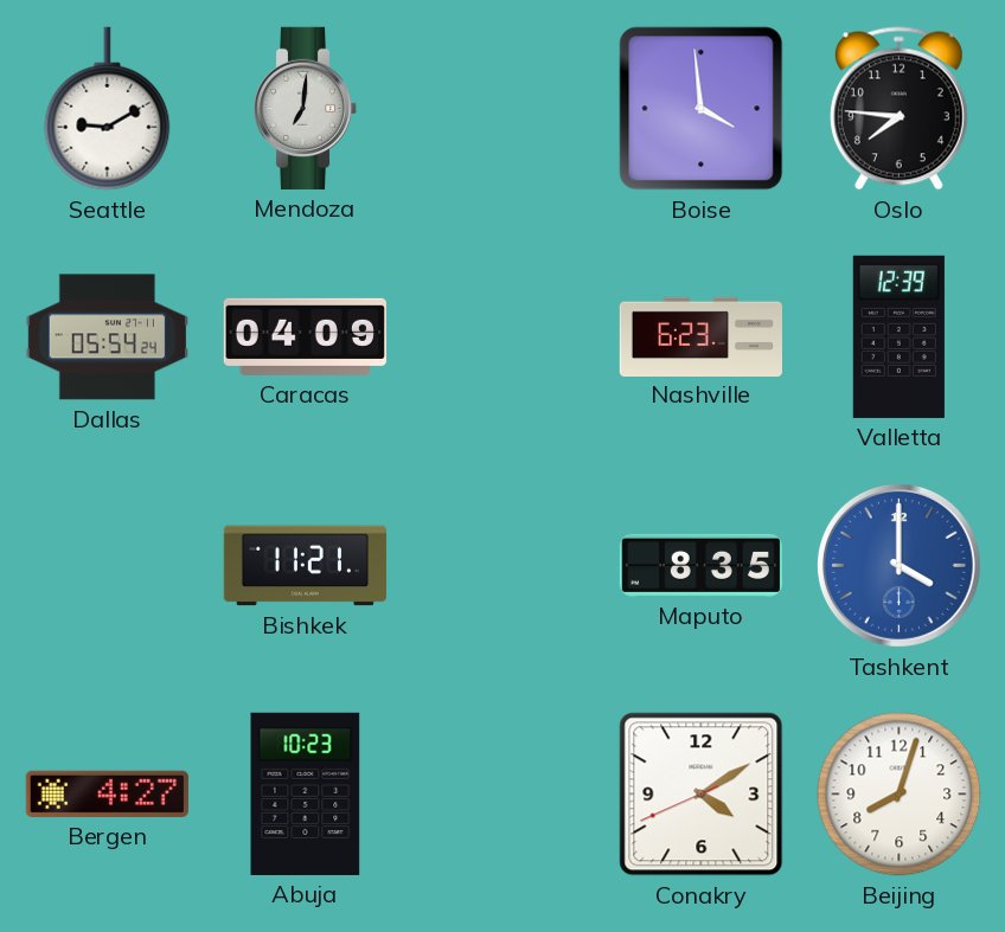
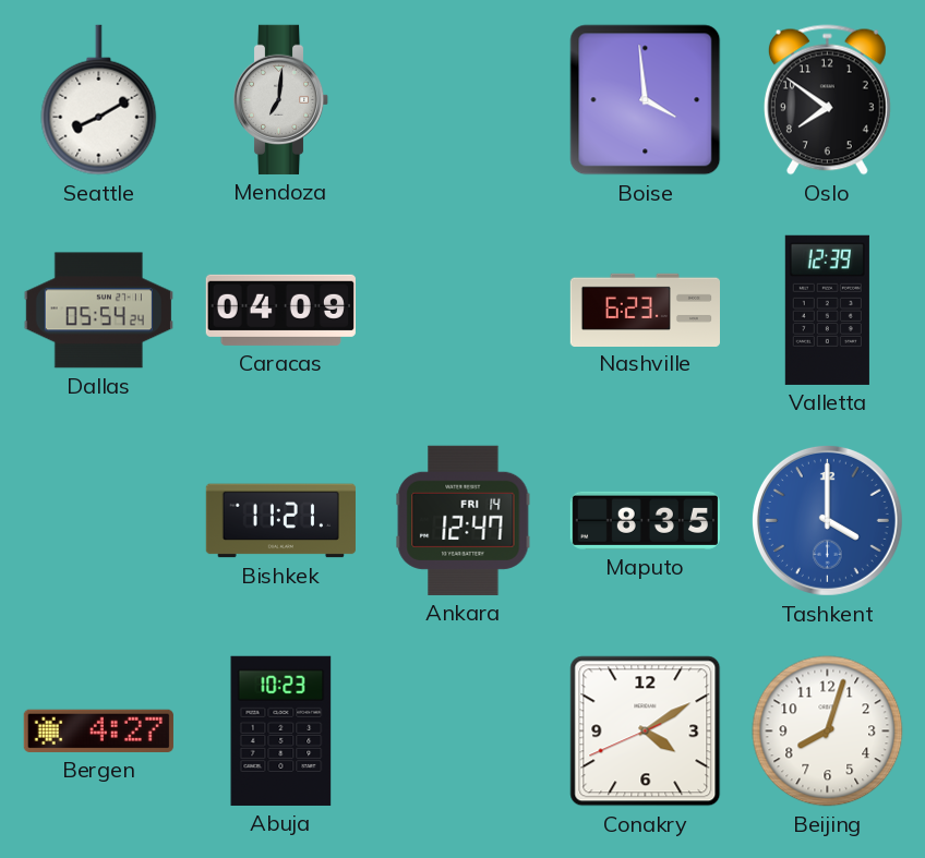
Seattle: 9:10 -> 8:10
Oslo: 7:46 -> 7:51
Ankara: none -> 12:47
